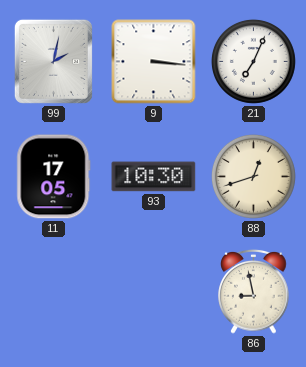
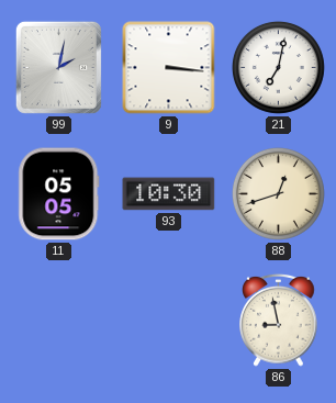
21: 7:04 -> 7:02
11: 17:05 -> 05:05
